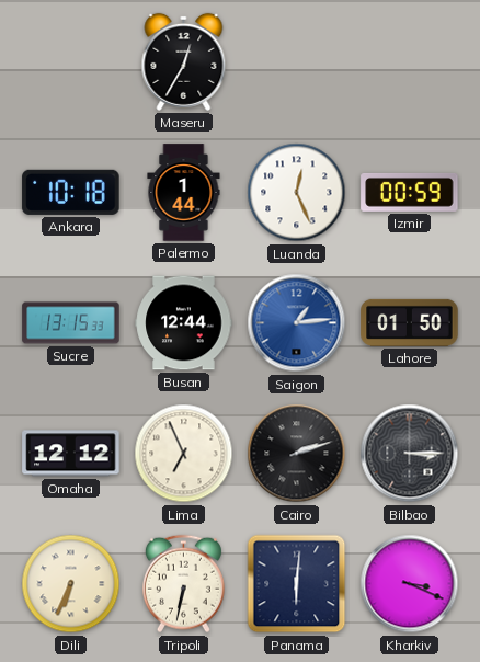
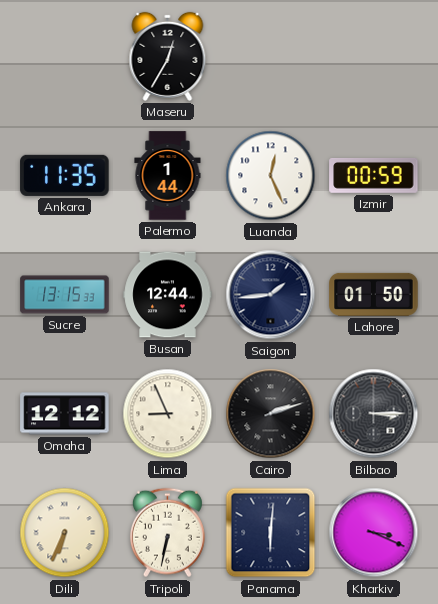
Ankara: 10:18 -> 11:35
Saigon: 1:14 -> 1:44
Saigon dial: blue -> navy
Lima: 6:56 -> 8:56
